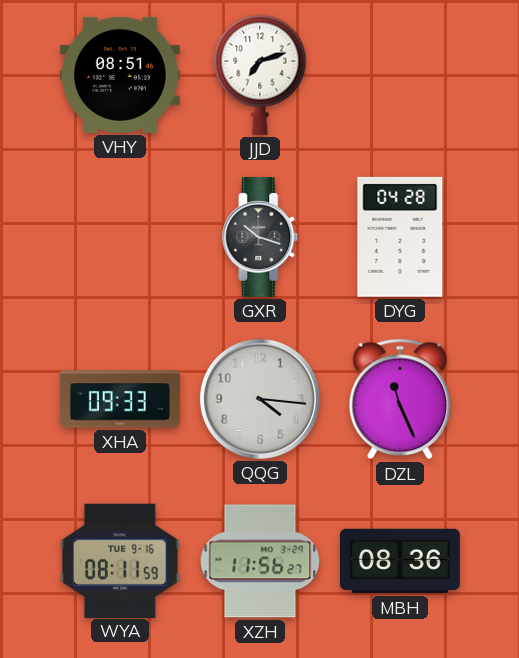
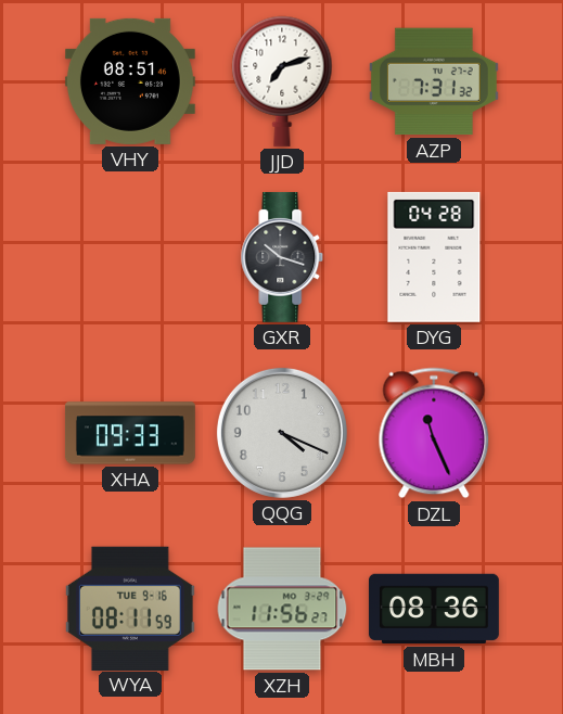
AZP: none -> 7:31
QQG: 4:16 -> 4:19
